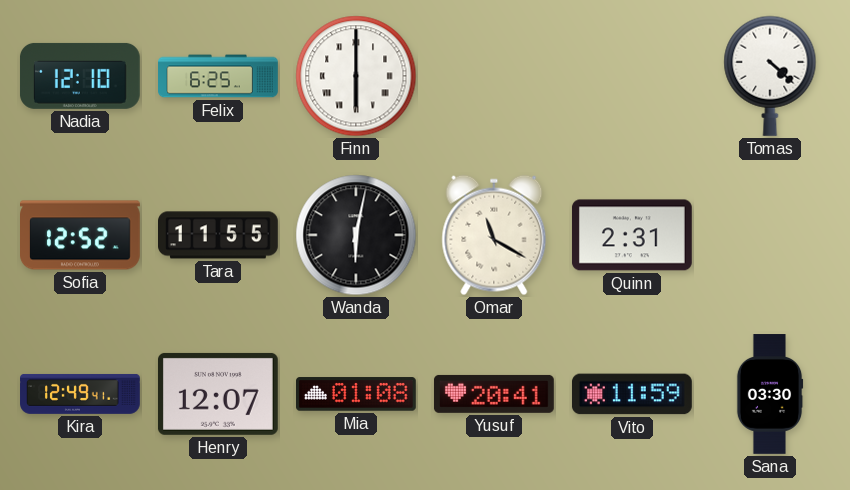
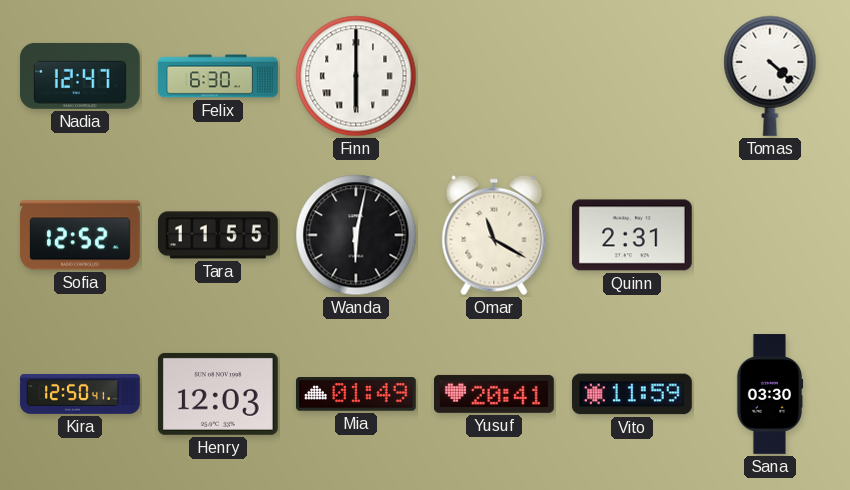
Nadia: 12:10 -> 12:47
Felix: 6:25 -> 6:30
Kira: 12:49 -> 12:50
Henry: 12:07 -> 12:03
Mia: 01:08 -> 01:49
